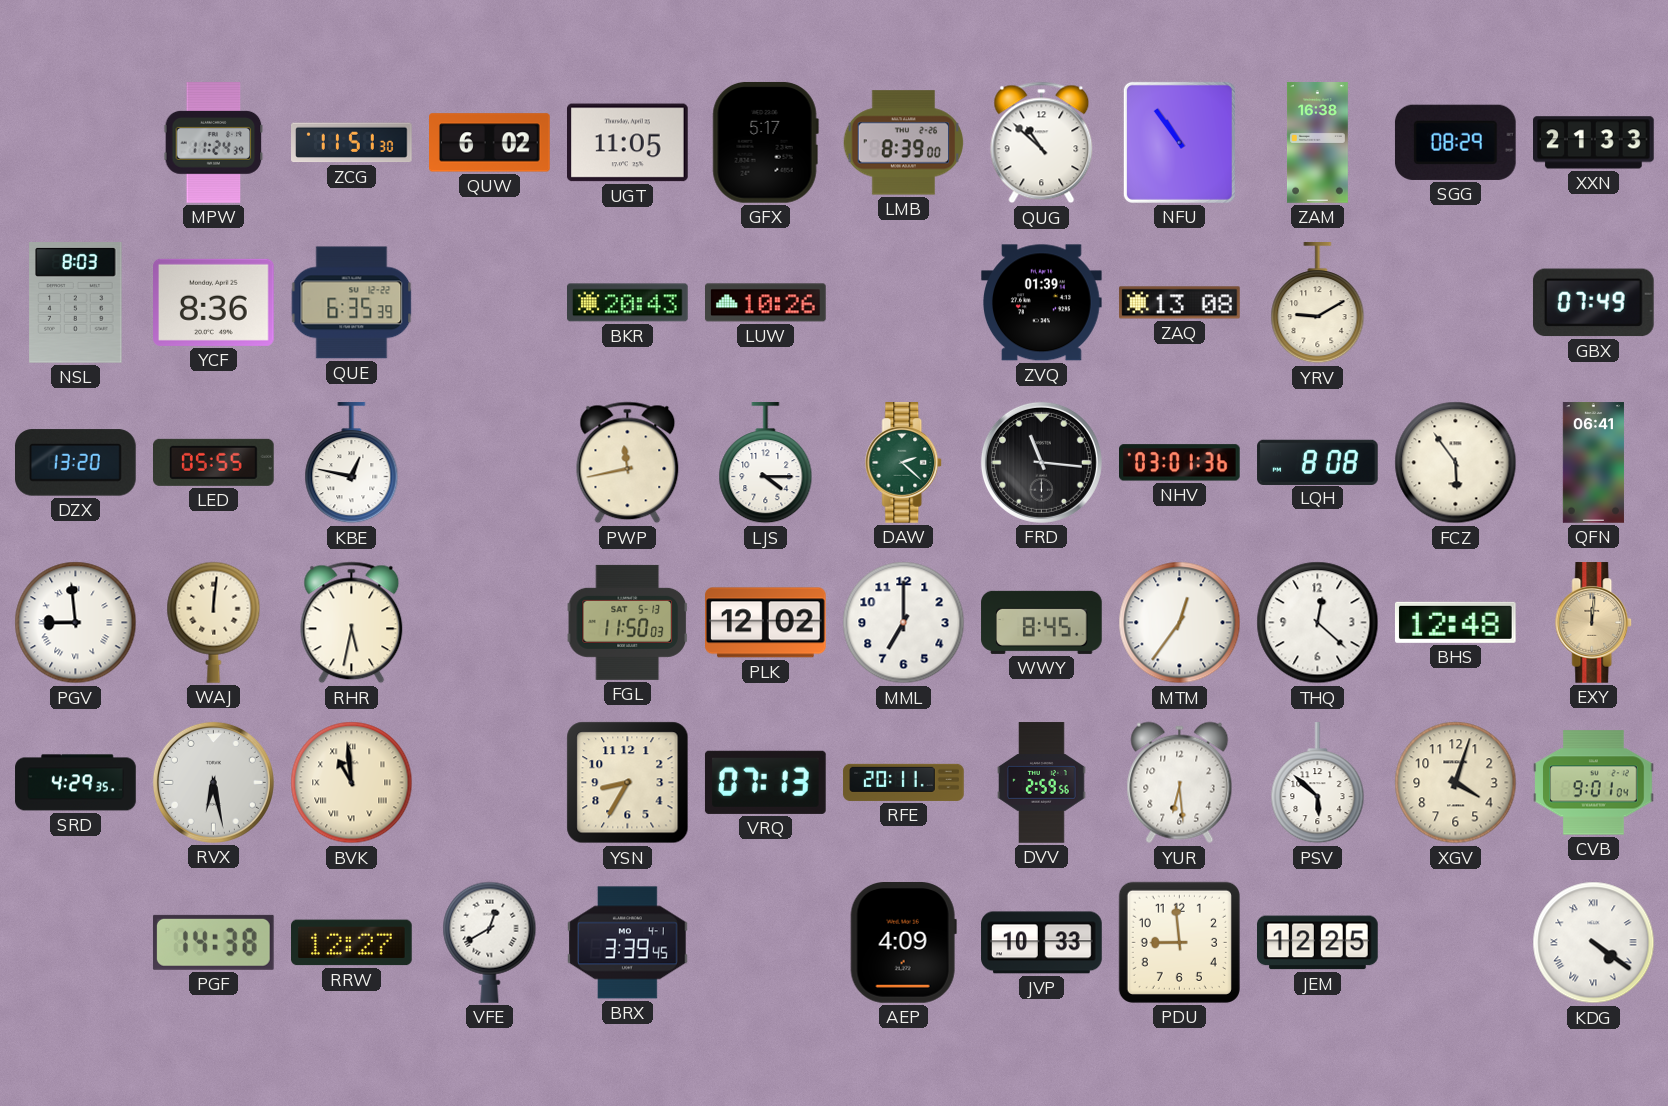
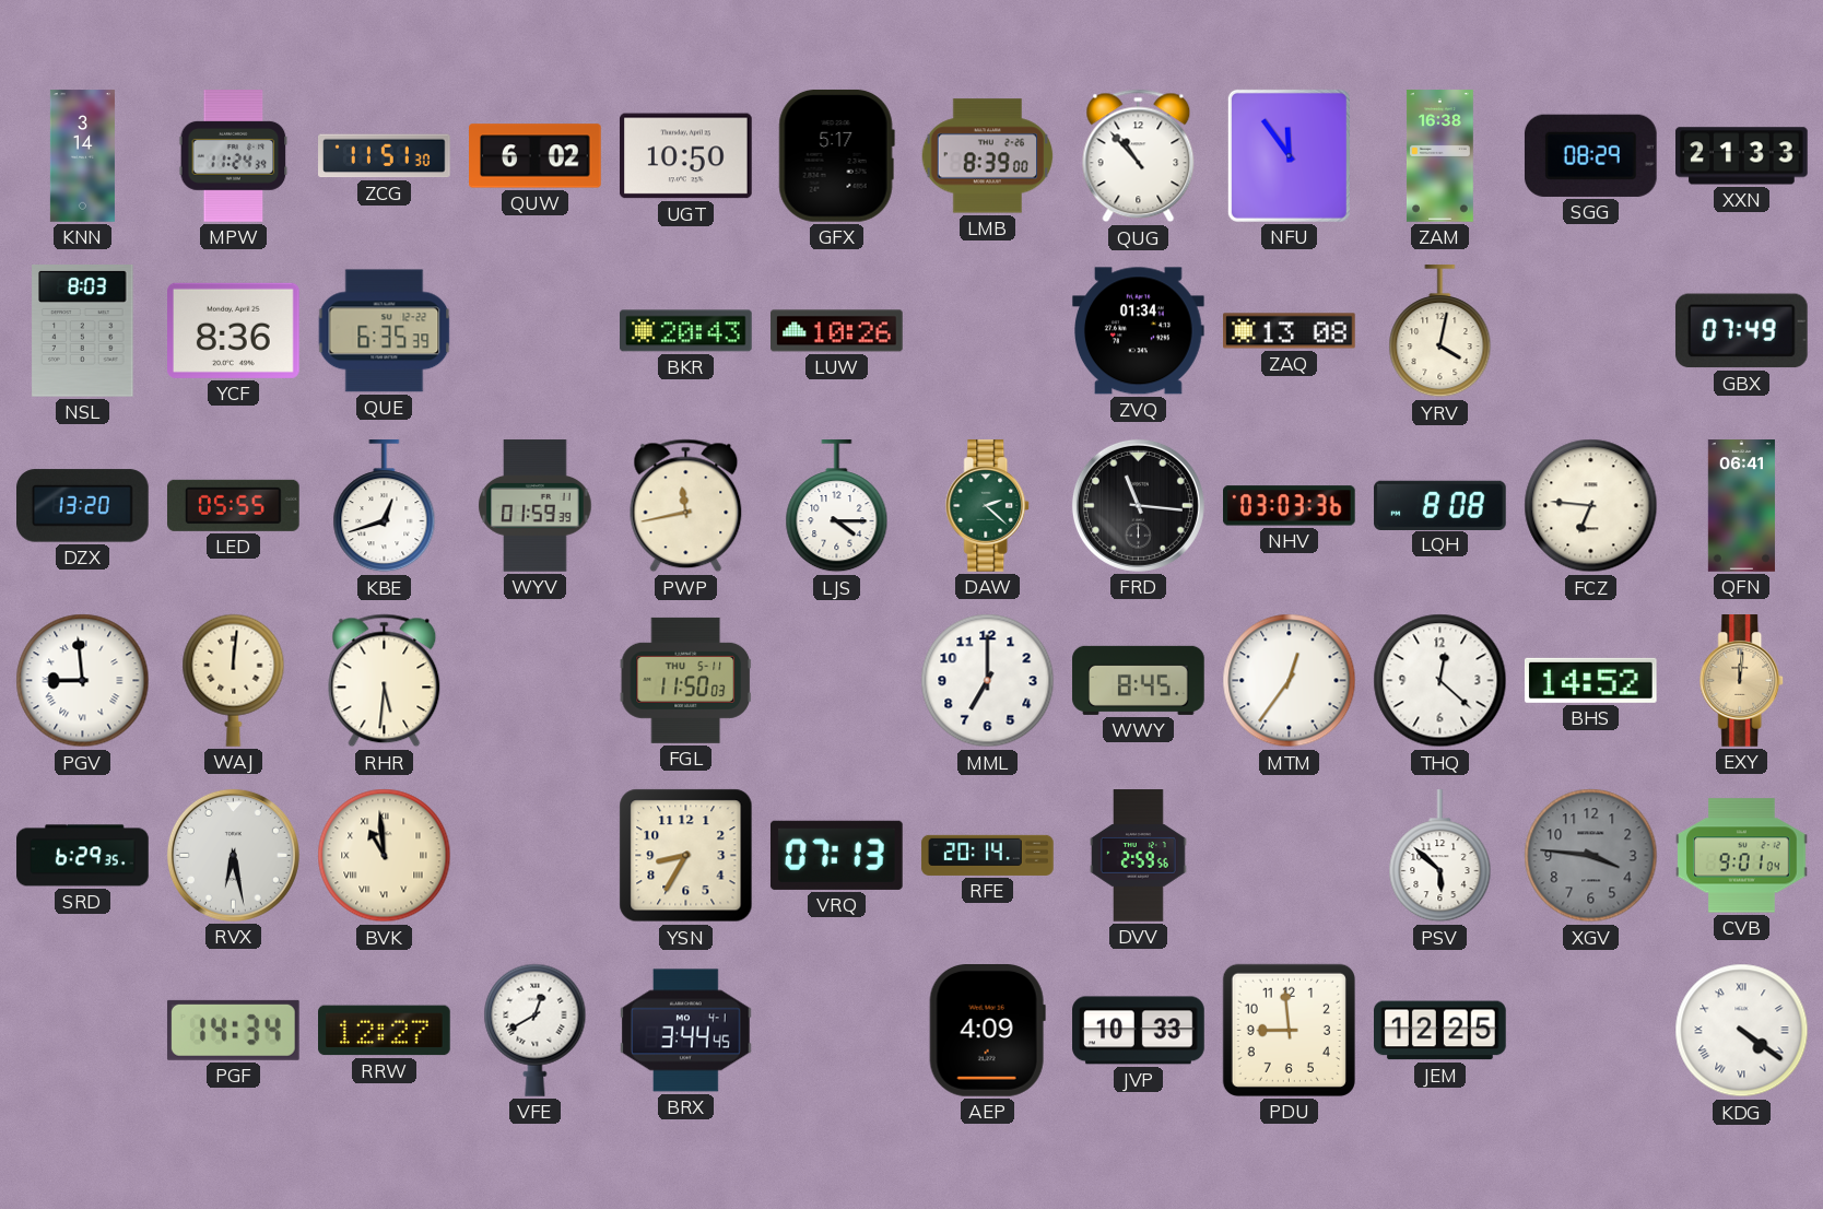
KNN: none -> 3:14
UGT: 11:05 -> 10:50
QUG: 10:52 -> 10:53
NFU: 10:54 -> 11:54
ZVQ: 01:39 -> 01:34
YRV: 9:10 -> 4:02
KBE: 12:47 -> 12:42
WYV: none -> 01:59
NHV: 03:01 -> 03:03
FCZ: 5:54 -> 6:46
RHR: 5:32 -> 5:31
FGL date: SAT 5-13 -> THU 5-11
PLK: 12:02 -> none
BHS: 12:48 -> 14:52
SRD: 4:29 -> 6:29
RFE: 20:11 -> 20:14
YUR: 6:29 -> none
XGV: 4:03 -> 3:46
XGV dial: cream -> grey
PGF: 14:38 -> 14:34
BRX: 3:39 -> 3:44
